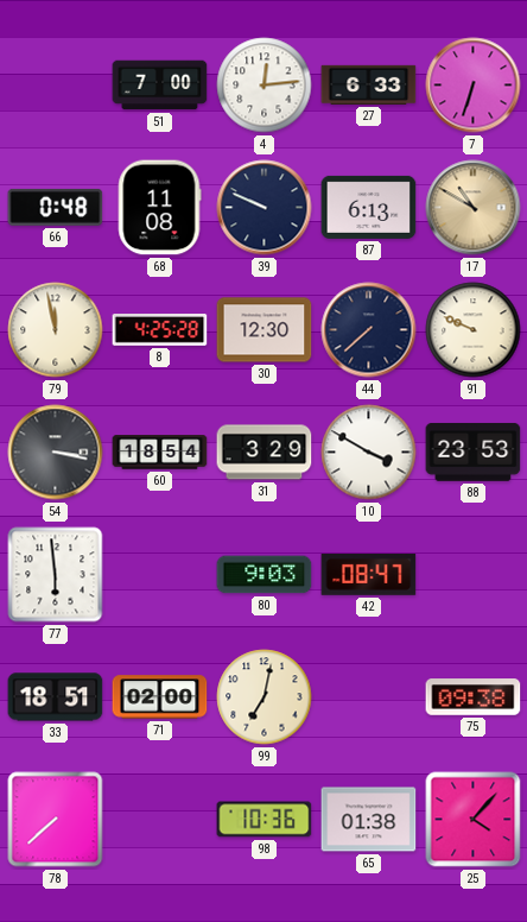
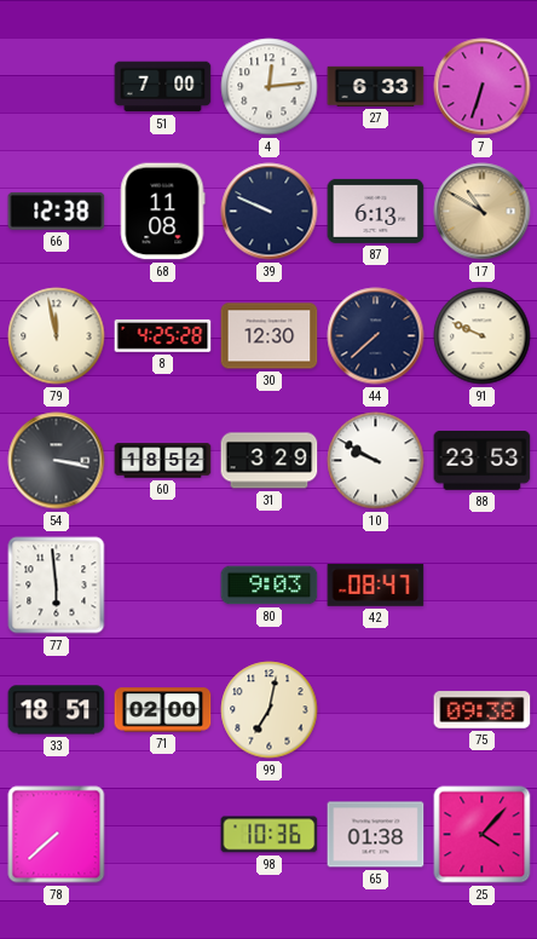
66: 0:48 -> 12:38
60: 18:54 -> 18:52
10: 3:50 -> 9:50
